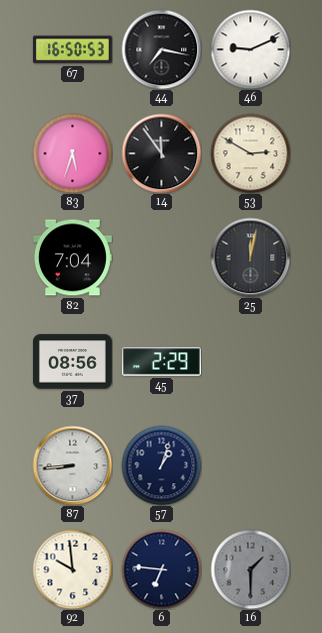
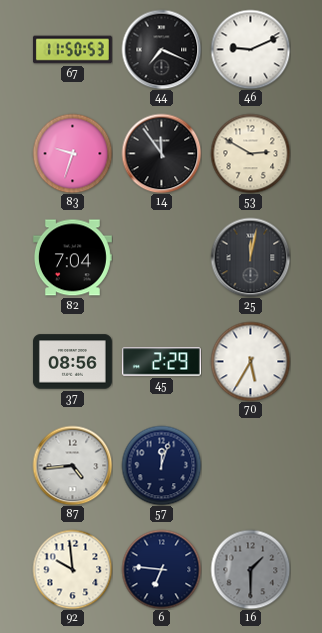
67: 16:50 -> 11:50
44: 7:17 -> 7:19
83: 5:33 -> 9:33
70: none -> 5:35
87: 8:44 -> 4:44
57: 1:03 -> 12:03
